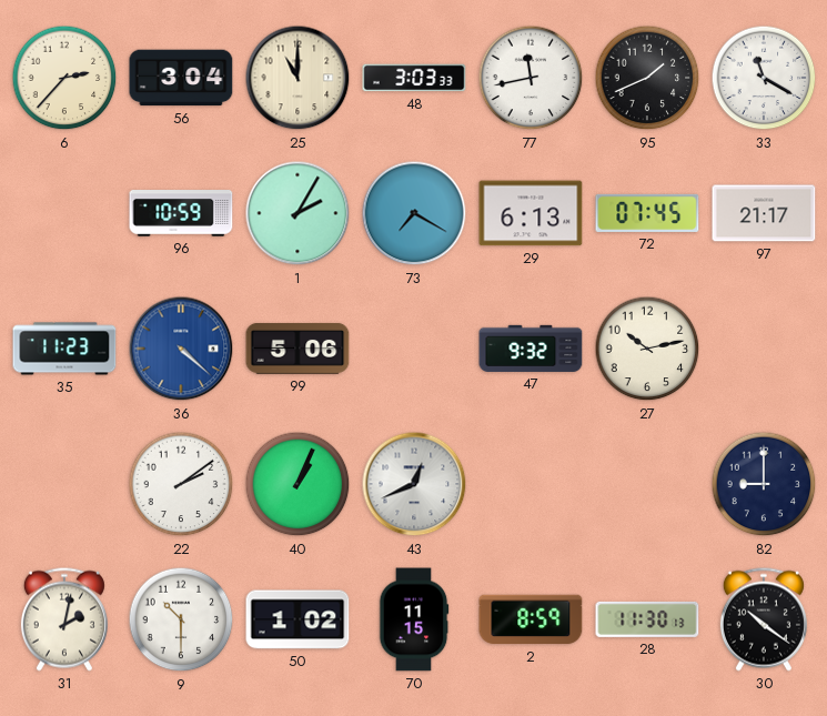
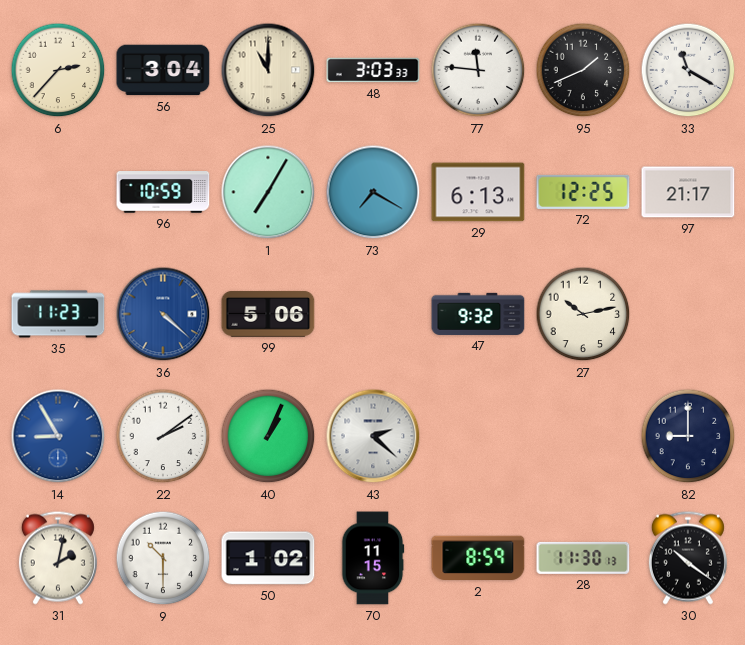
77: 11:43 -> 11:46
1: 2:05 -> 7:05
72: 07:45 -> 12:25
14: none -> 8:55
43: 12:41 -> 2:22
